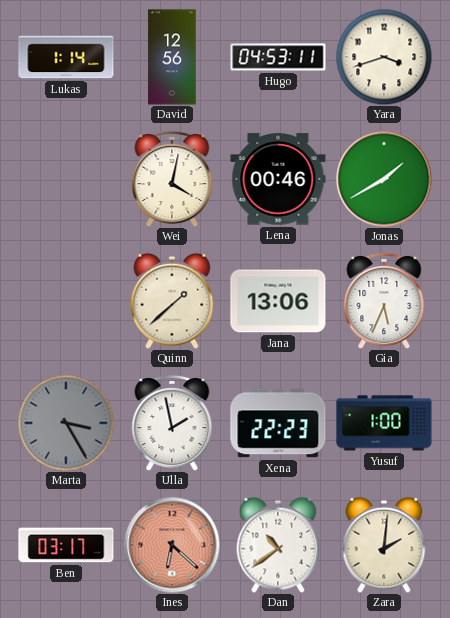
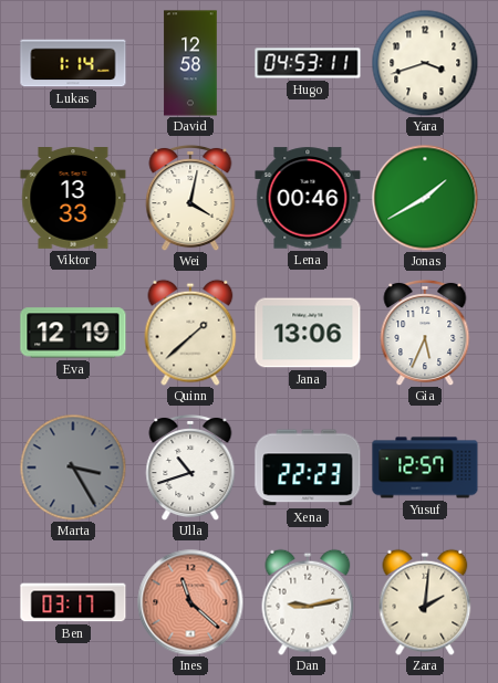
David: 12:56 -> 12:58
Viktor: none -> 13:33
Eva: none -> 12:19
Ulla: 1:58 -> 10:42
Yusuf: 1:00 -> 12:57
Ines: 6:22 -> 11:22
Dan: 10:39 -> 9:13
